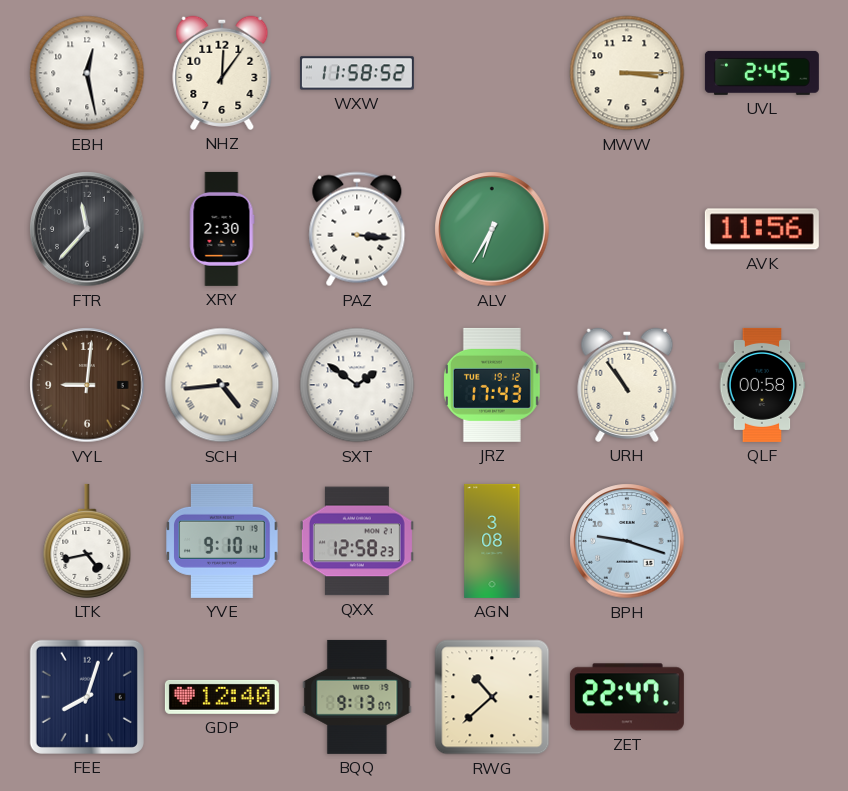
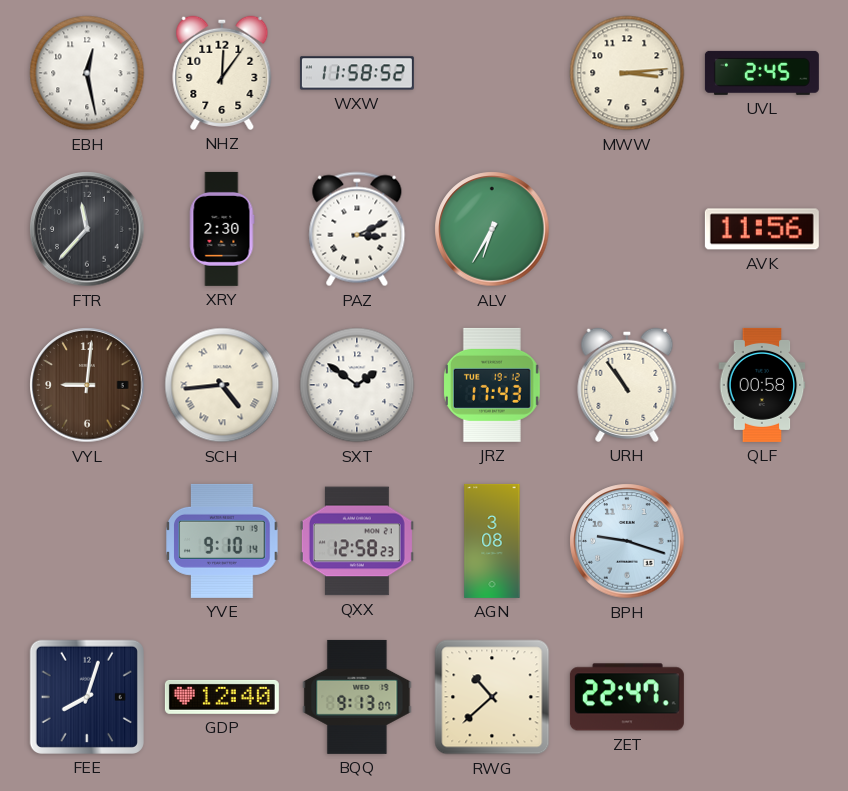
MWW: 3:15 -> 3:14
PAZ: 3:16 -> 3:11
LTK: 4:43 -> none
